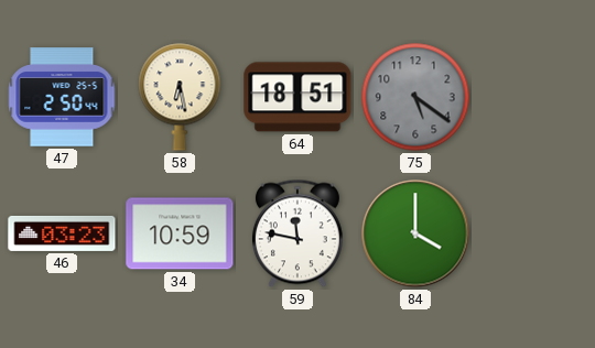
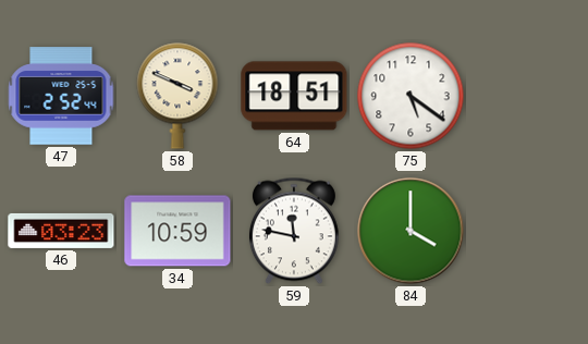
47: 2:50 -> 2:52
58: 6:28 -> 3:49
75 dial: grey -> white
